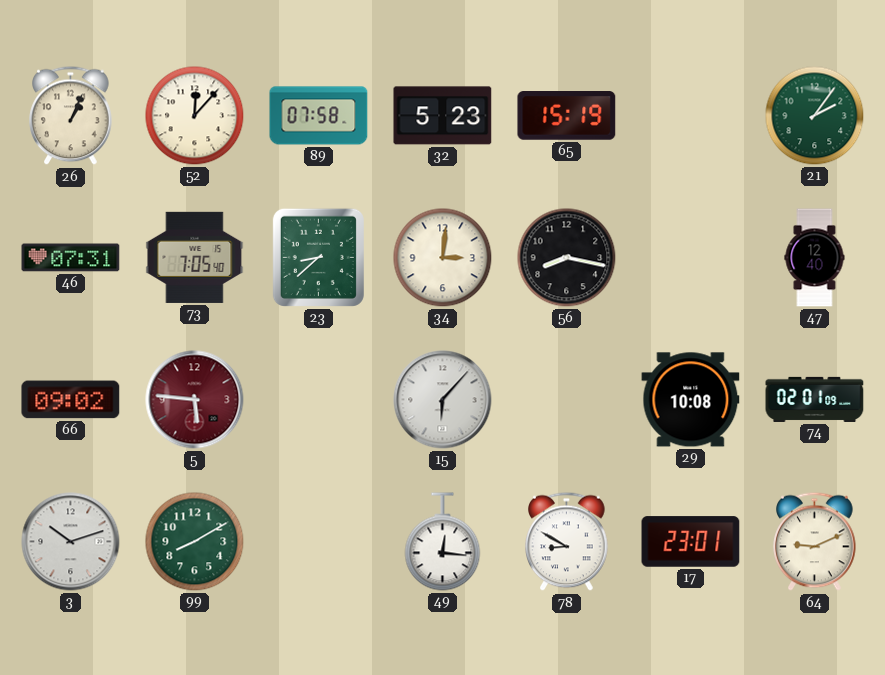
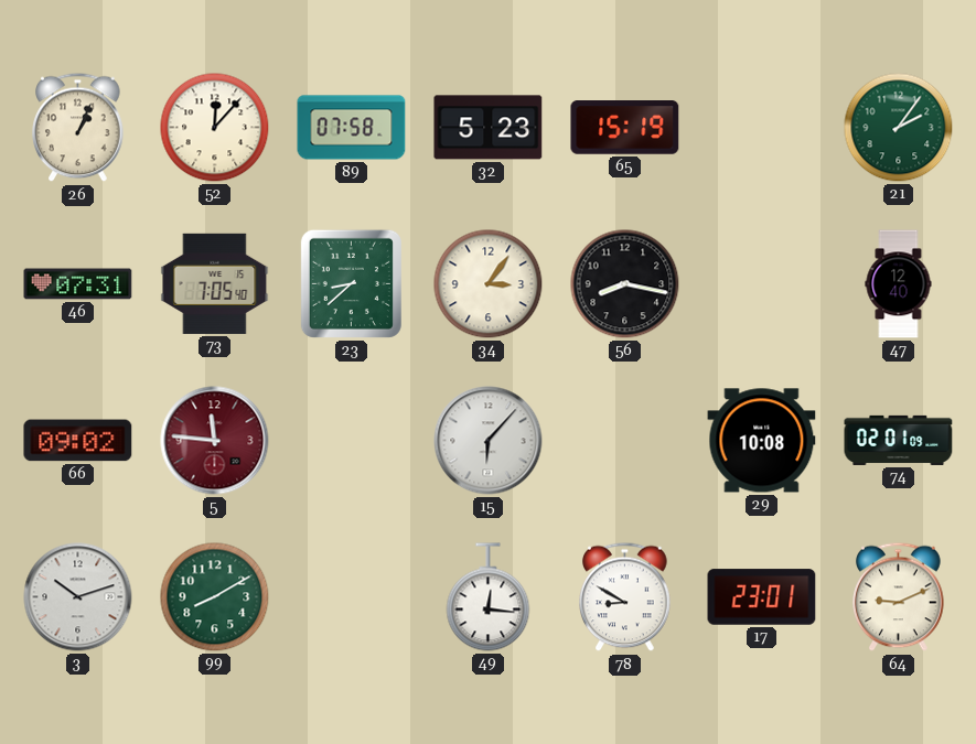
34: 3:01 -> 3:06
5: 5:46 -> 11:46
